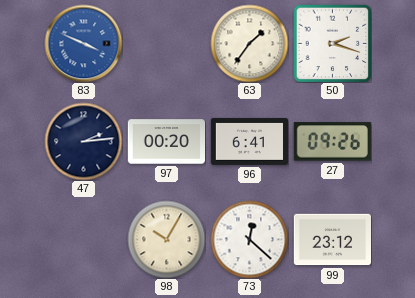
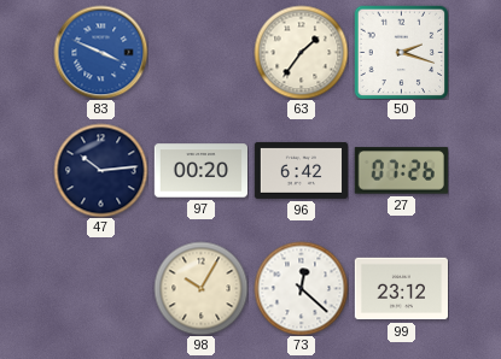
47: 2:14 -> 10:14
96: 6:41 -> 6:42
27: 09:26 -> 07:26
